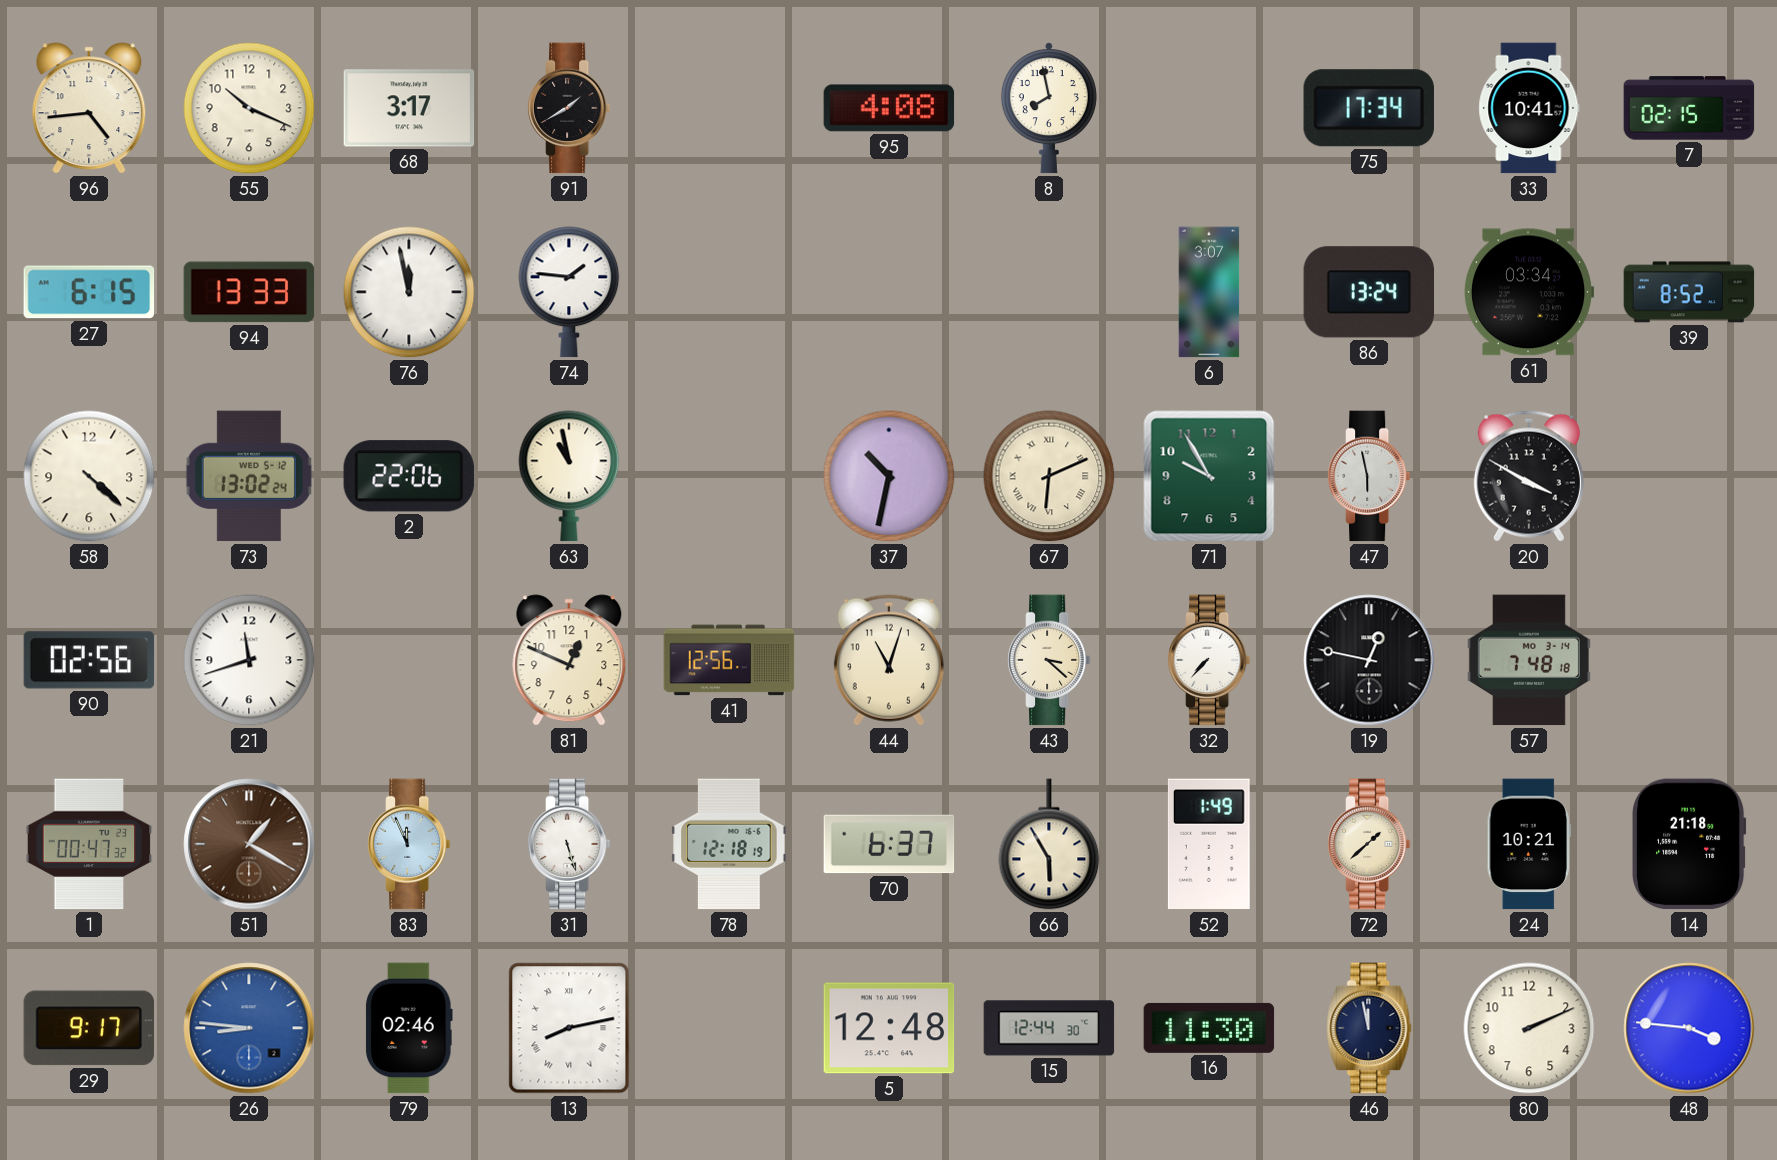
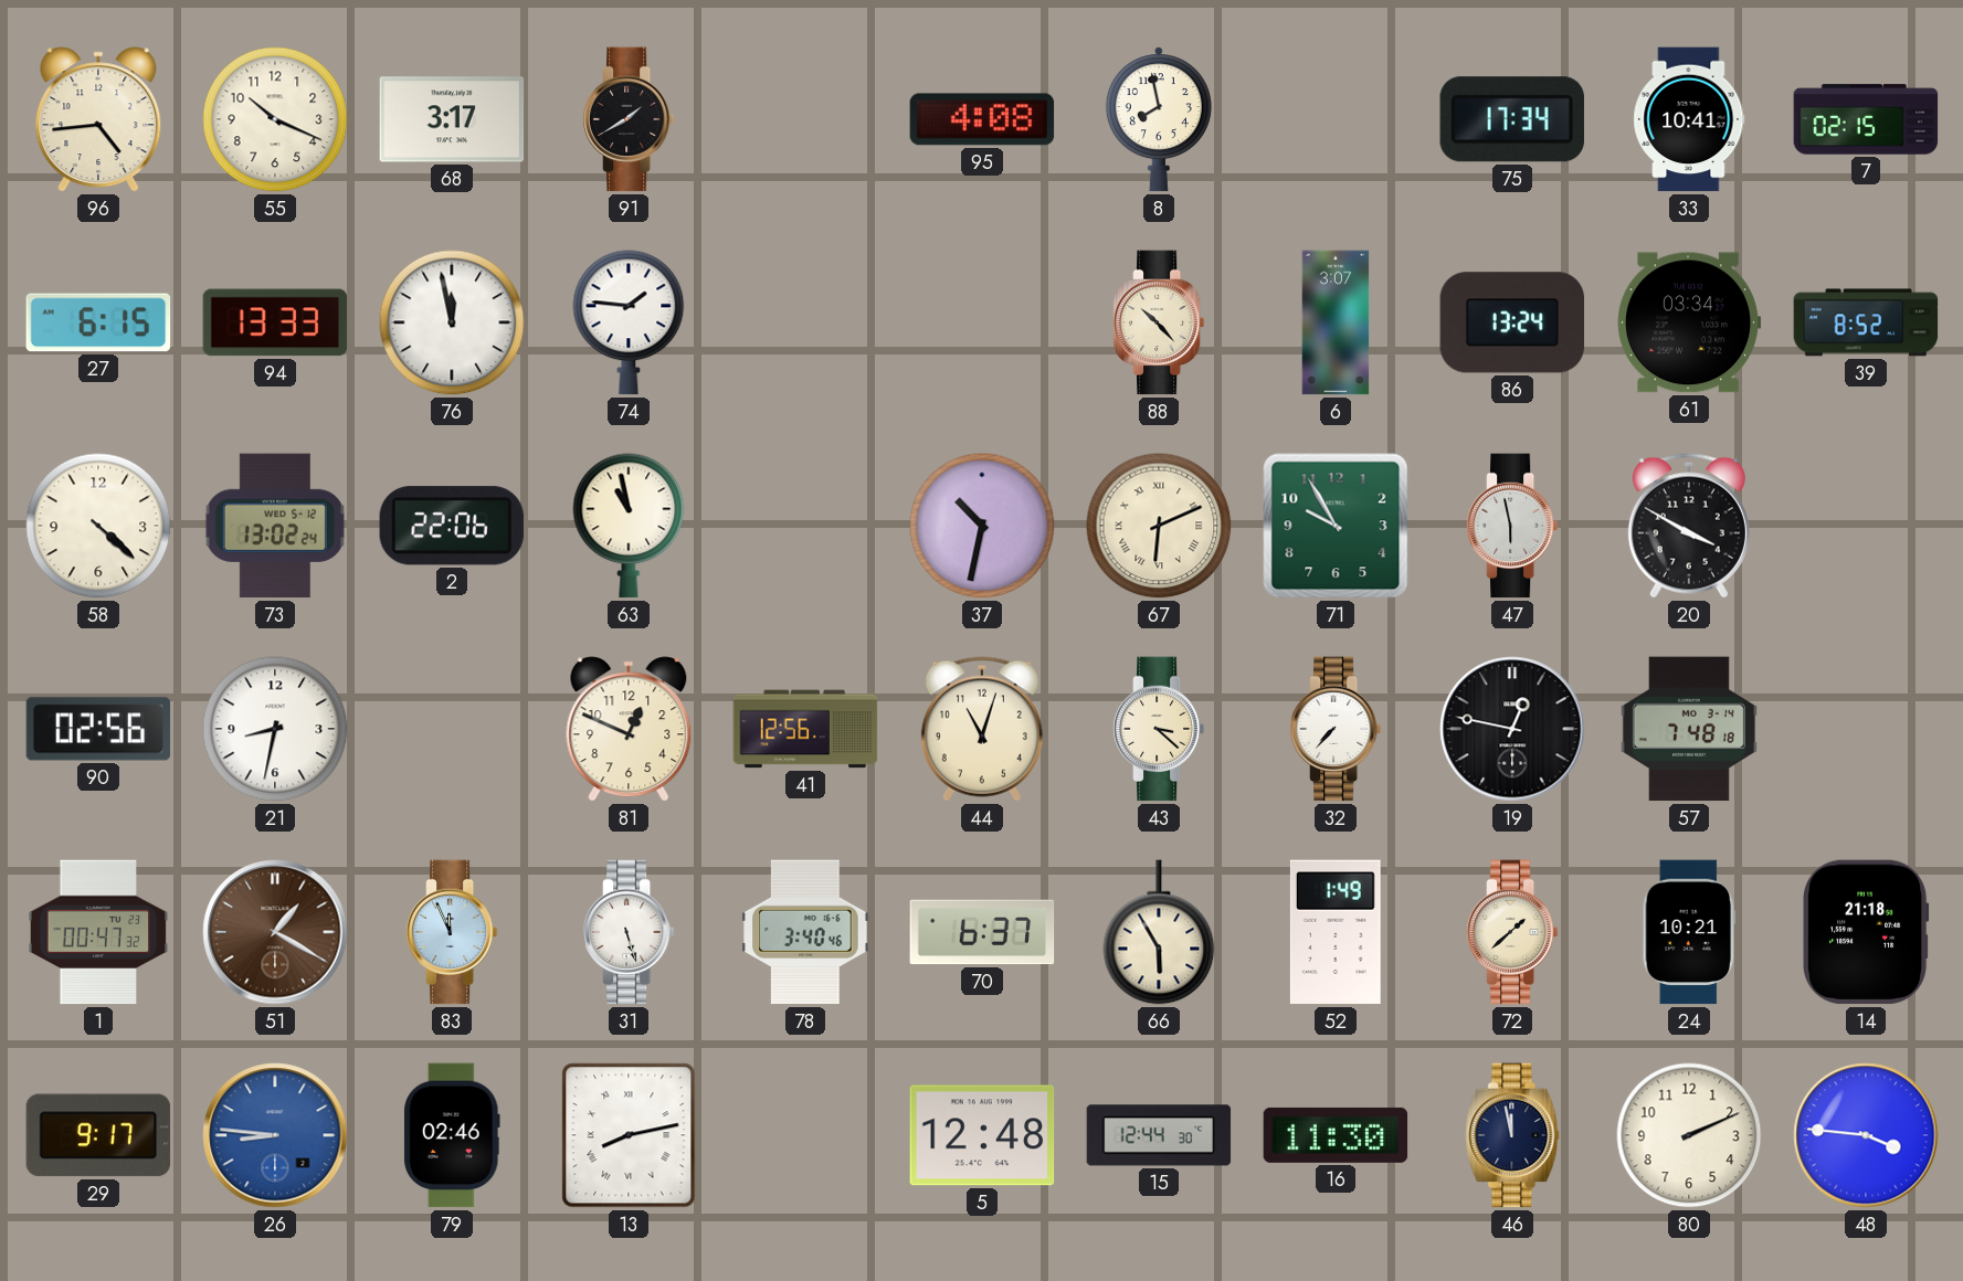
88: none -> 10:23
21: 11:42 -> 8:32
78: 12:18 -> 3:40
